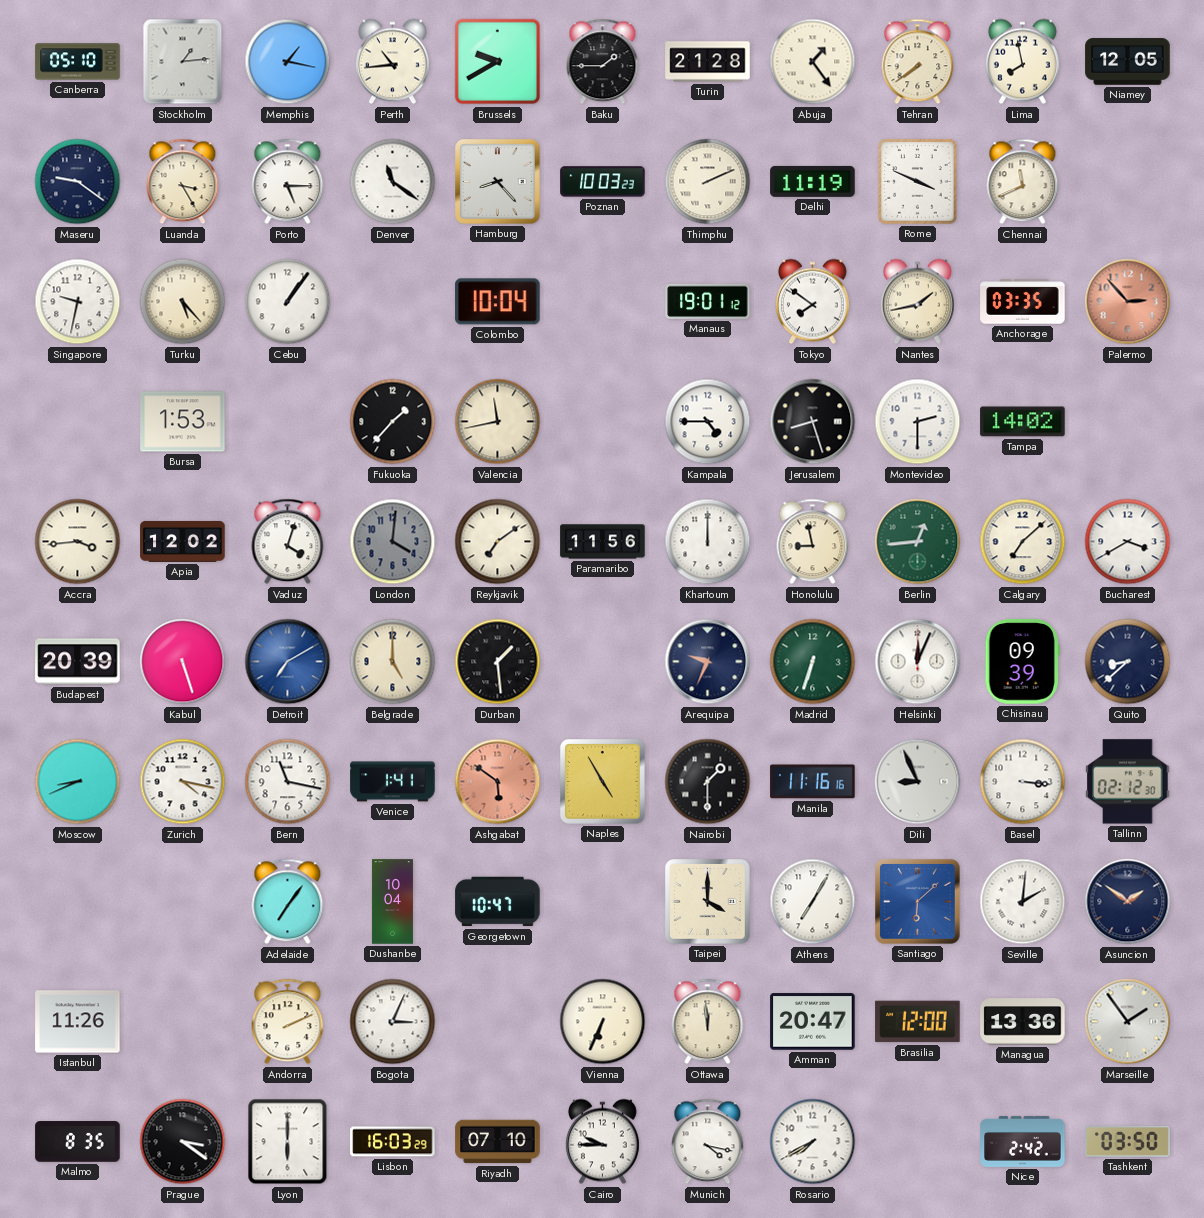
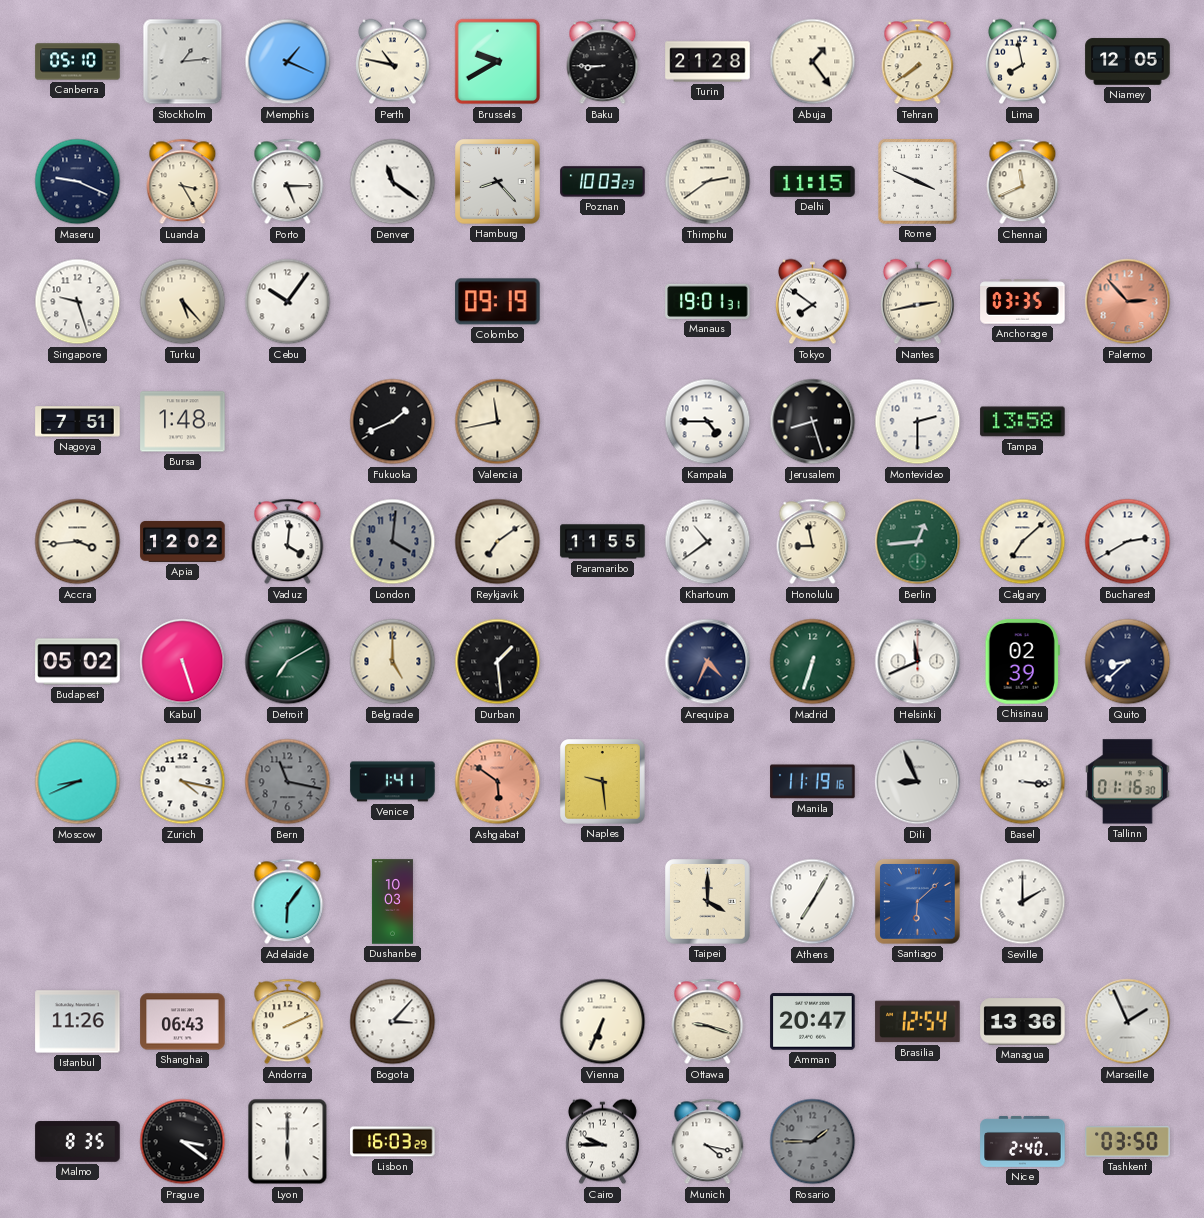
Memphis: 1:17 -> 1:19
Perth: 10:44 -> 10:47
Baku: 1:45 -> 8:45
Maseru: 9:21 -> 9:19
Thimphu: 2:11 -> 2:39
Delhi: 11:19 -> 11:15
Singapore: 9:32 -> 9:27
Cebu: 1:06 -> 10:06
Colombo: 10:04 -> 09:19
Manaus: 19:01:12 -> 19:01:31
Nantes: 1:43 -> 2:43
Nagoya: none -> 7:51
Bursa: 1:53 -> 1:48
Fukuoka: 1:37 -> 1:41
Tampa: 14:02 -> 13:58
Vaduz: 4:03 -> 4:01
Paramaribo: 11:56 -> 11:55
Khartoum: 12:00 -> 10:39
Bucharest: 3:40 -> 2:40
Budapest: 20:39 -> 05:02
Detroit dial: blue -> green
Arequipa: 9:34 -> 4:34
Helsinki: 12:04 -> 11:41
Chisinau: 09:39 -> 02:39
Bern dial: white -> grey
Naples: 4:55 -> 9:29
Nairobi: 1:30 -> none
Manila: 11:16 -> 11:19
Tallinn: 02:12 -> 01:16
Adelaide: 7:06 -> 6:06
Dushanbe: 10:04 -> 10:03
Georgetown: 10:47 -> none
Seville: 2:01 -> 2:00
Asuncion: 1:51 -> none
Shanghai: none -> 06:43
Bogota: 3:04 -> 3:07
Ottawa: 11:59 -> 9:18
Brasilia: 12:00 -> 12:54
Marseille: 1:54 -> 1:56
Riyadh: 07:10 -> none
Rosario: 7:40 -> 1:45
Rosario dial: white -> grey
Nice: 2:42 -> 2:40
